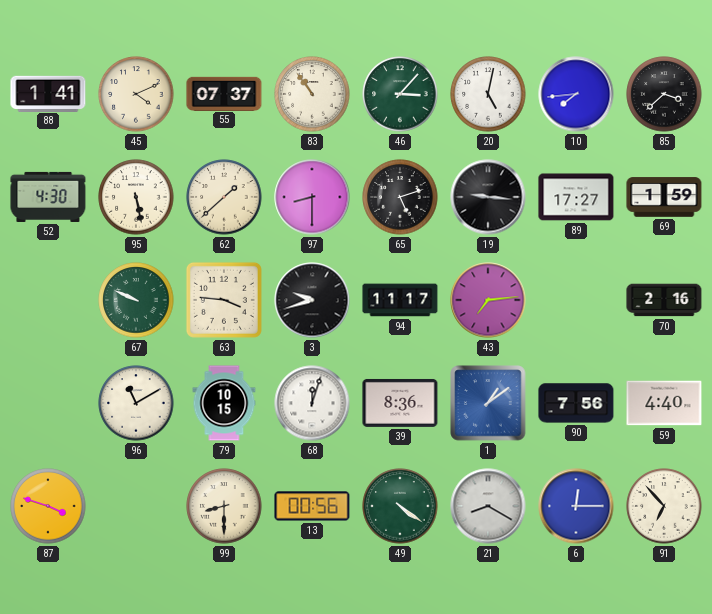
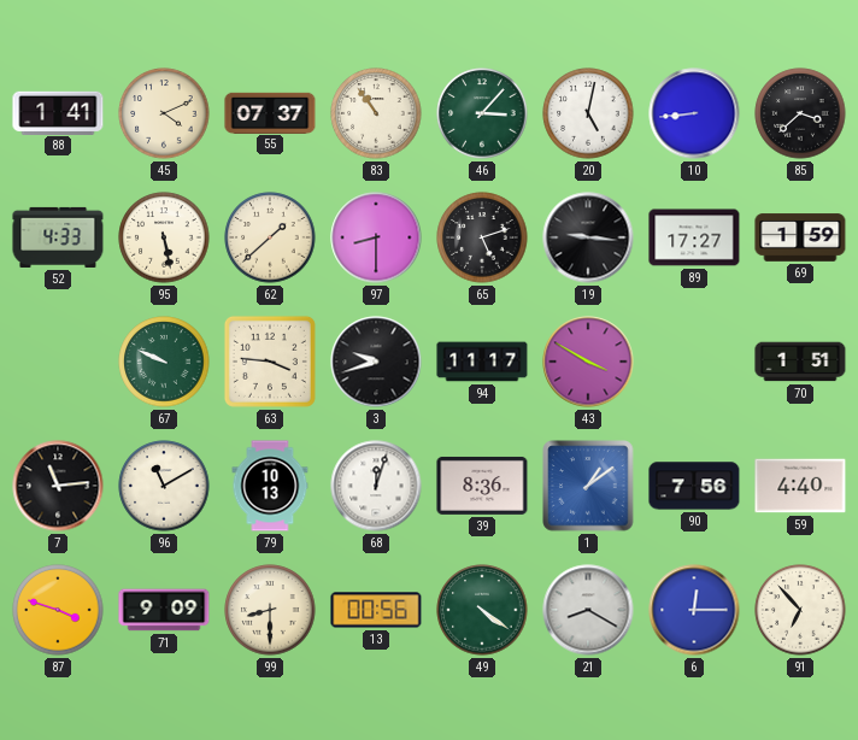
10: 7:44 -> 8:44
52: 4:30 -> 4:33
43: 7:14 -> 3:50
70: 2:16 -> 1:51
7: none -> 11:14
79: 10:15 -> 10:13
71: none -> 9:09
